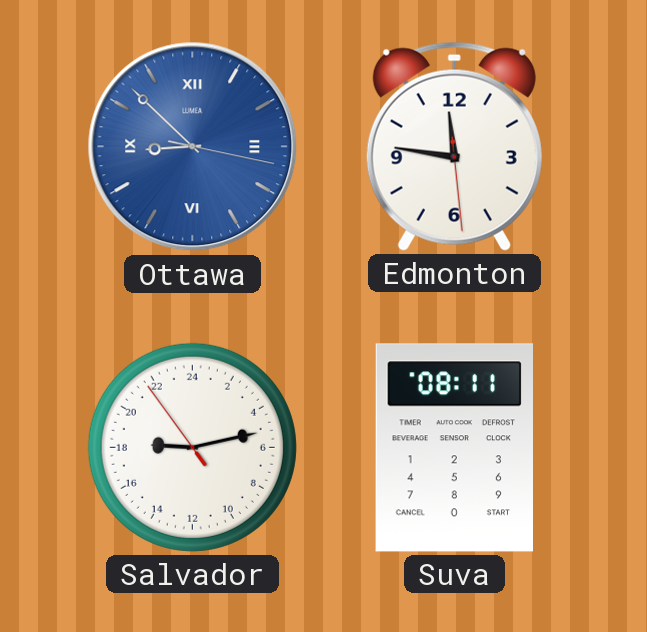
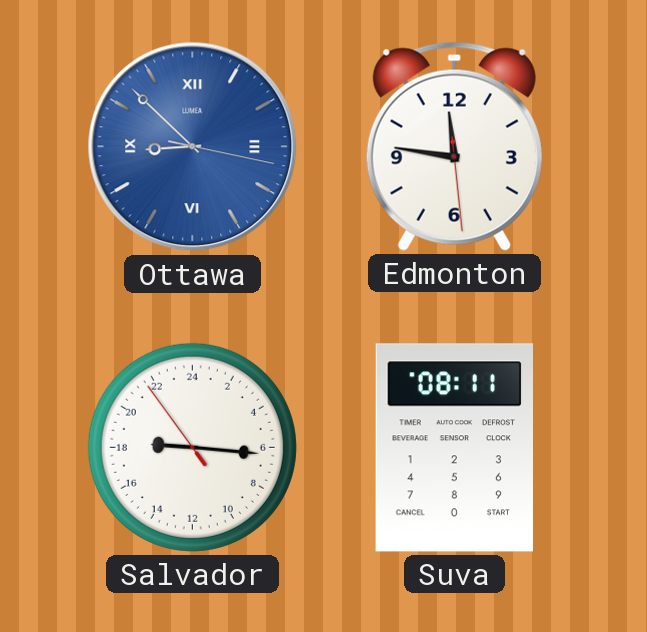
Salvador: 18:12 -> 18:15
